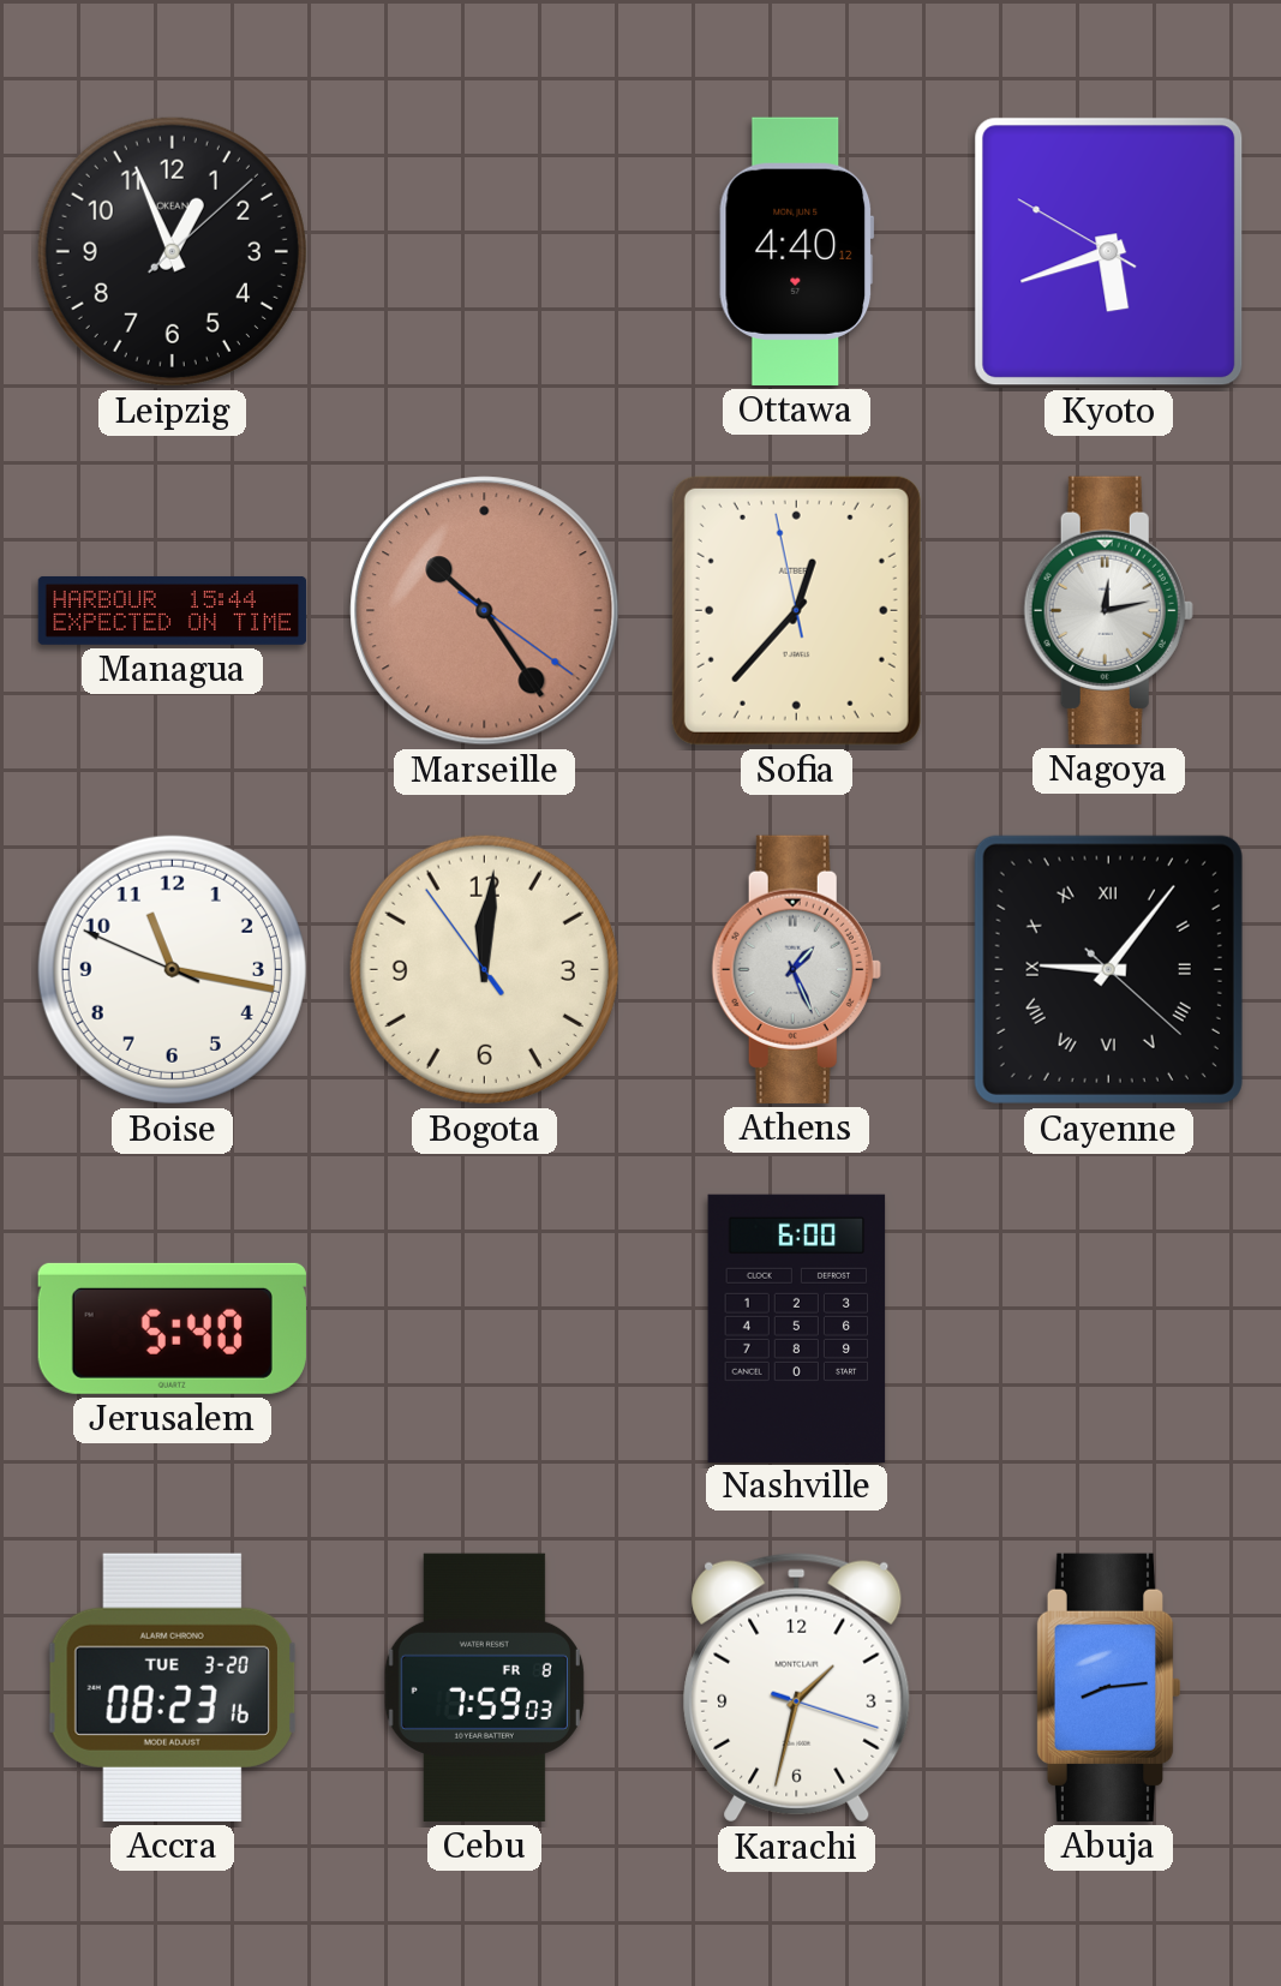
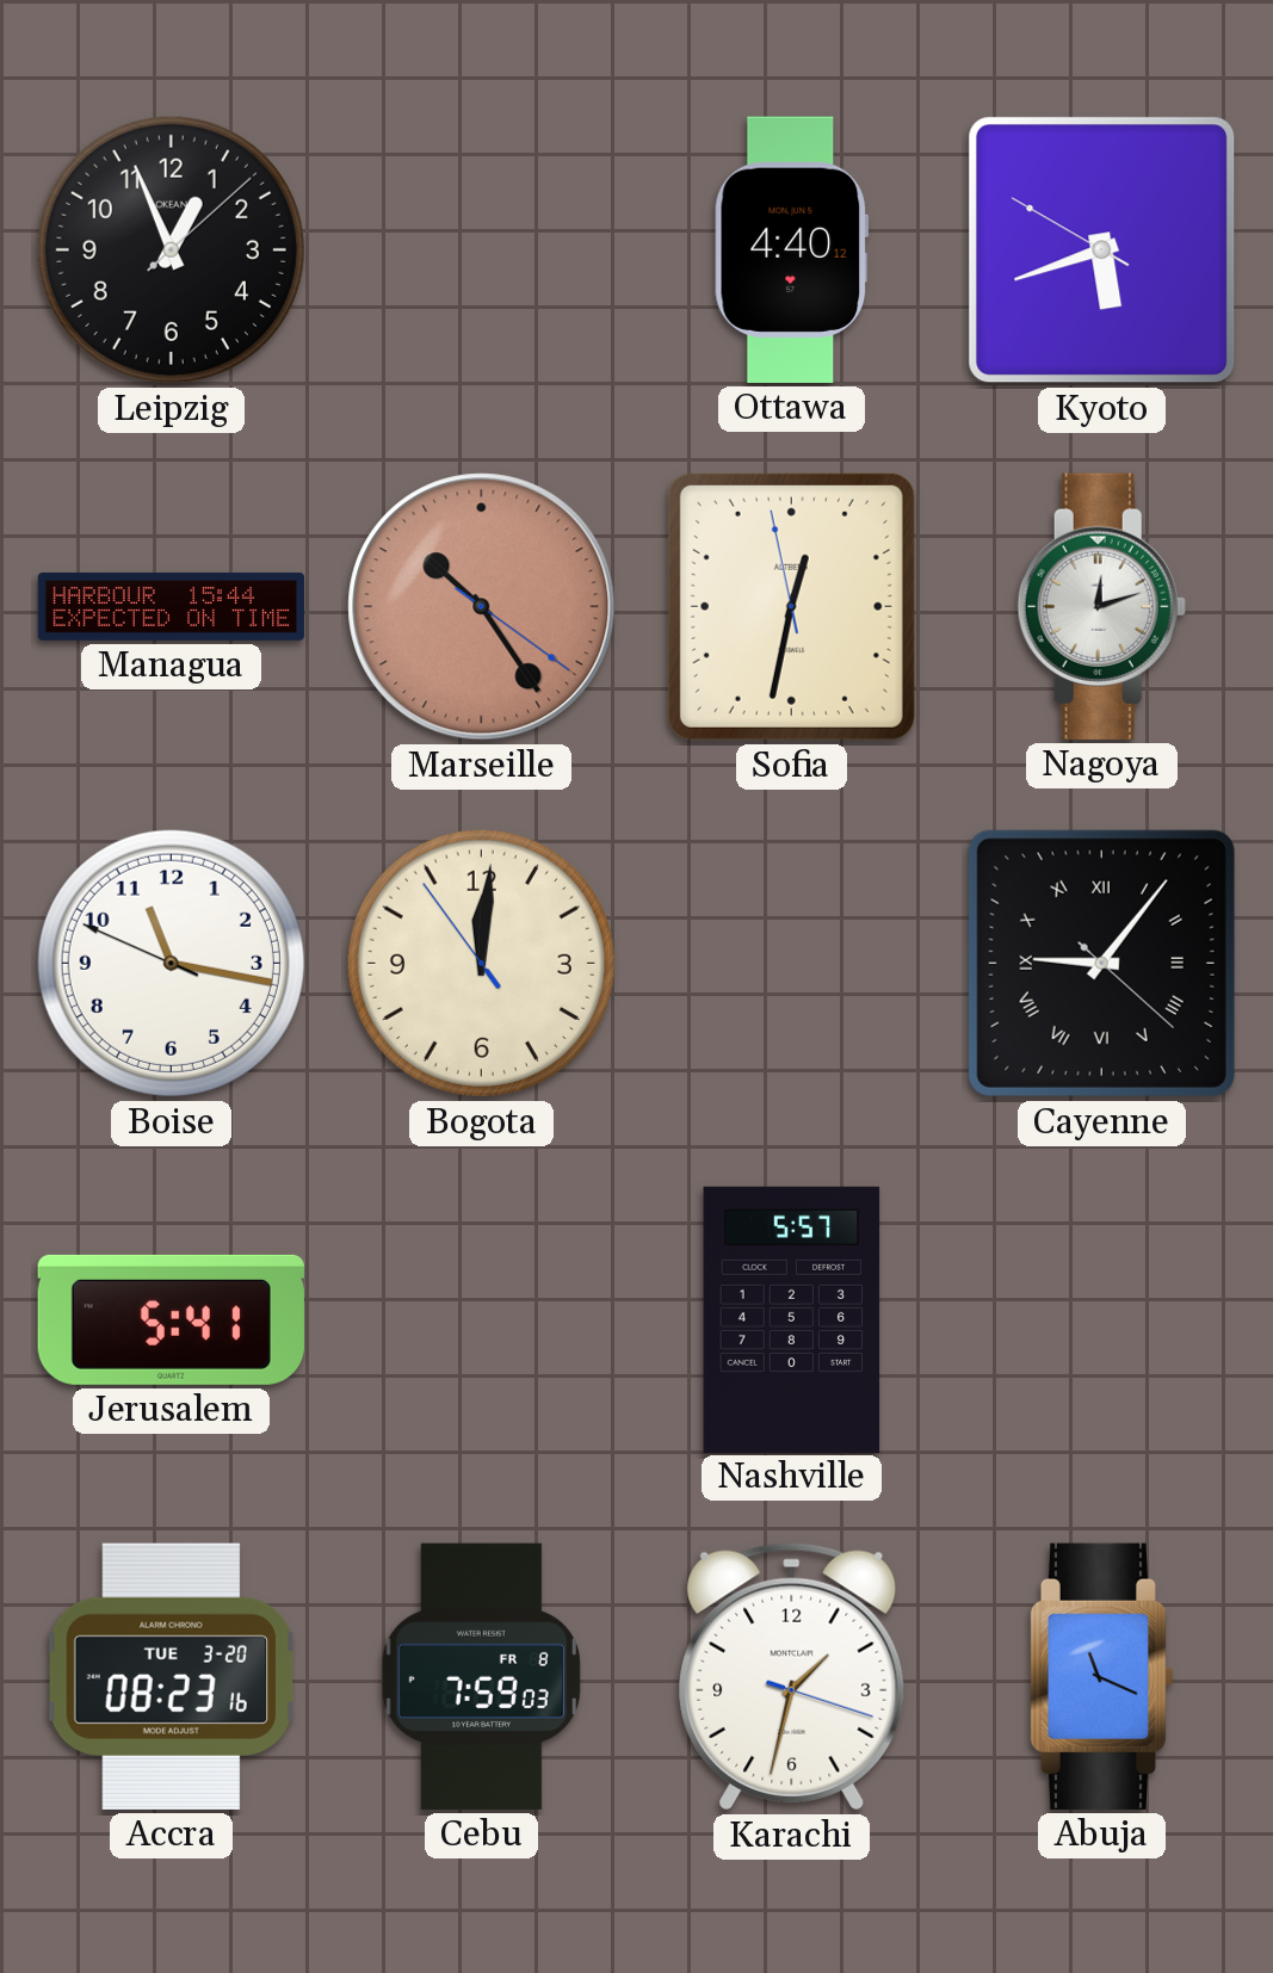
Sofia: 12:36 -> 12:31
Nagoya: 12:13 -> 12:12
Athens: 1:26 -> none
Jerusalem: 5:40 -> 5:41
Nashville: 6:00 -> 5:57
Abuja: 8:14 -> 11:19
